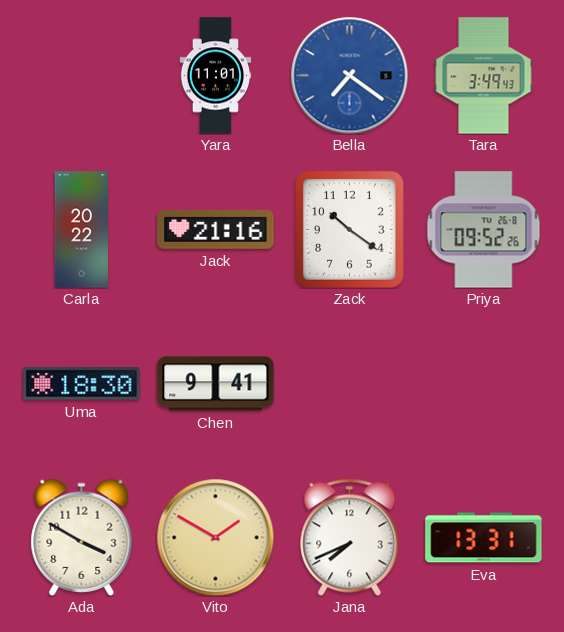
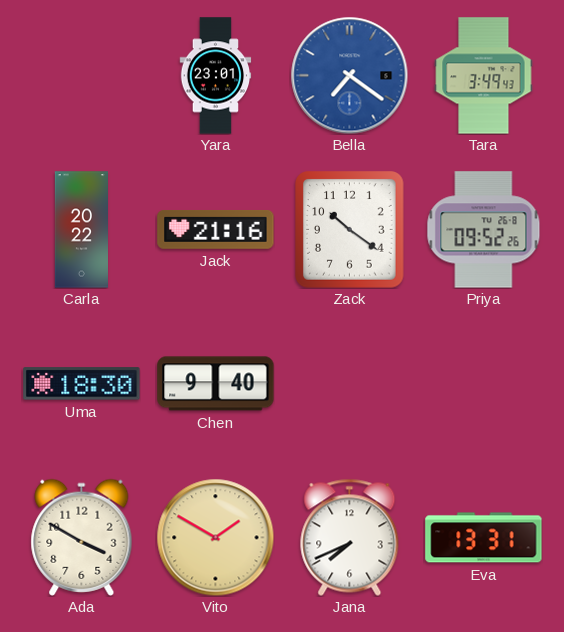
Yara: 11:01 -> 23:01
Chen: 9:41 -> 9:40
